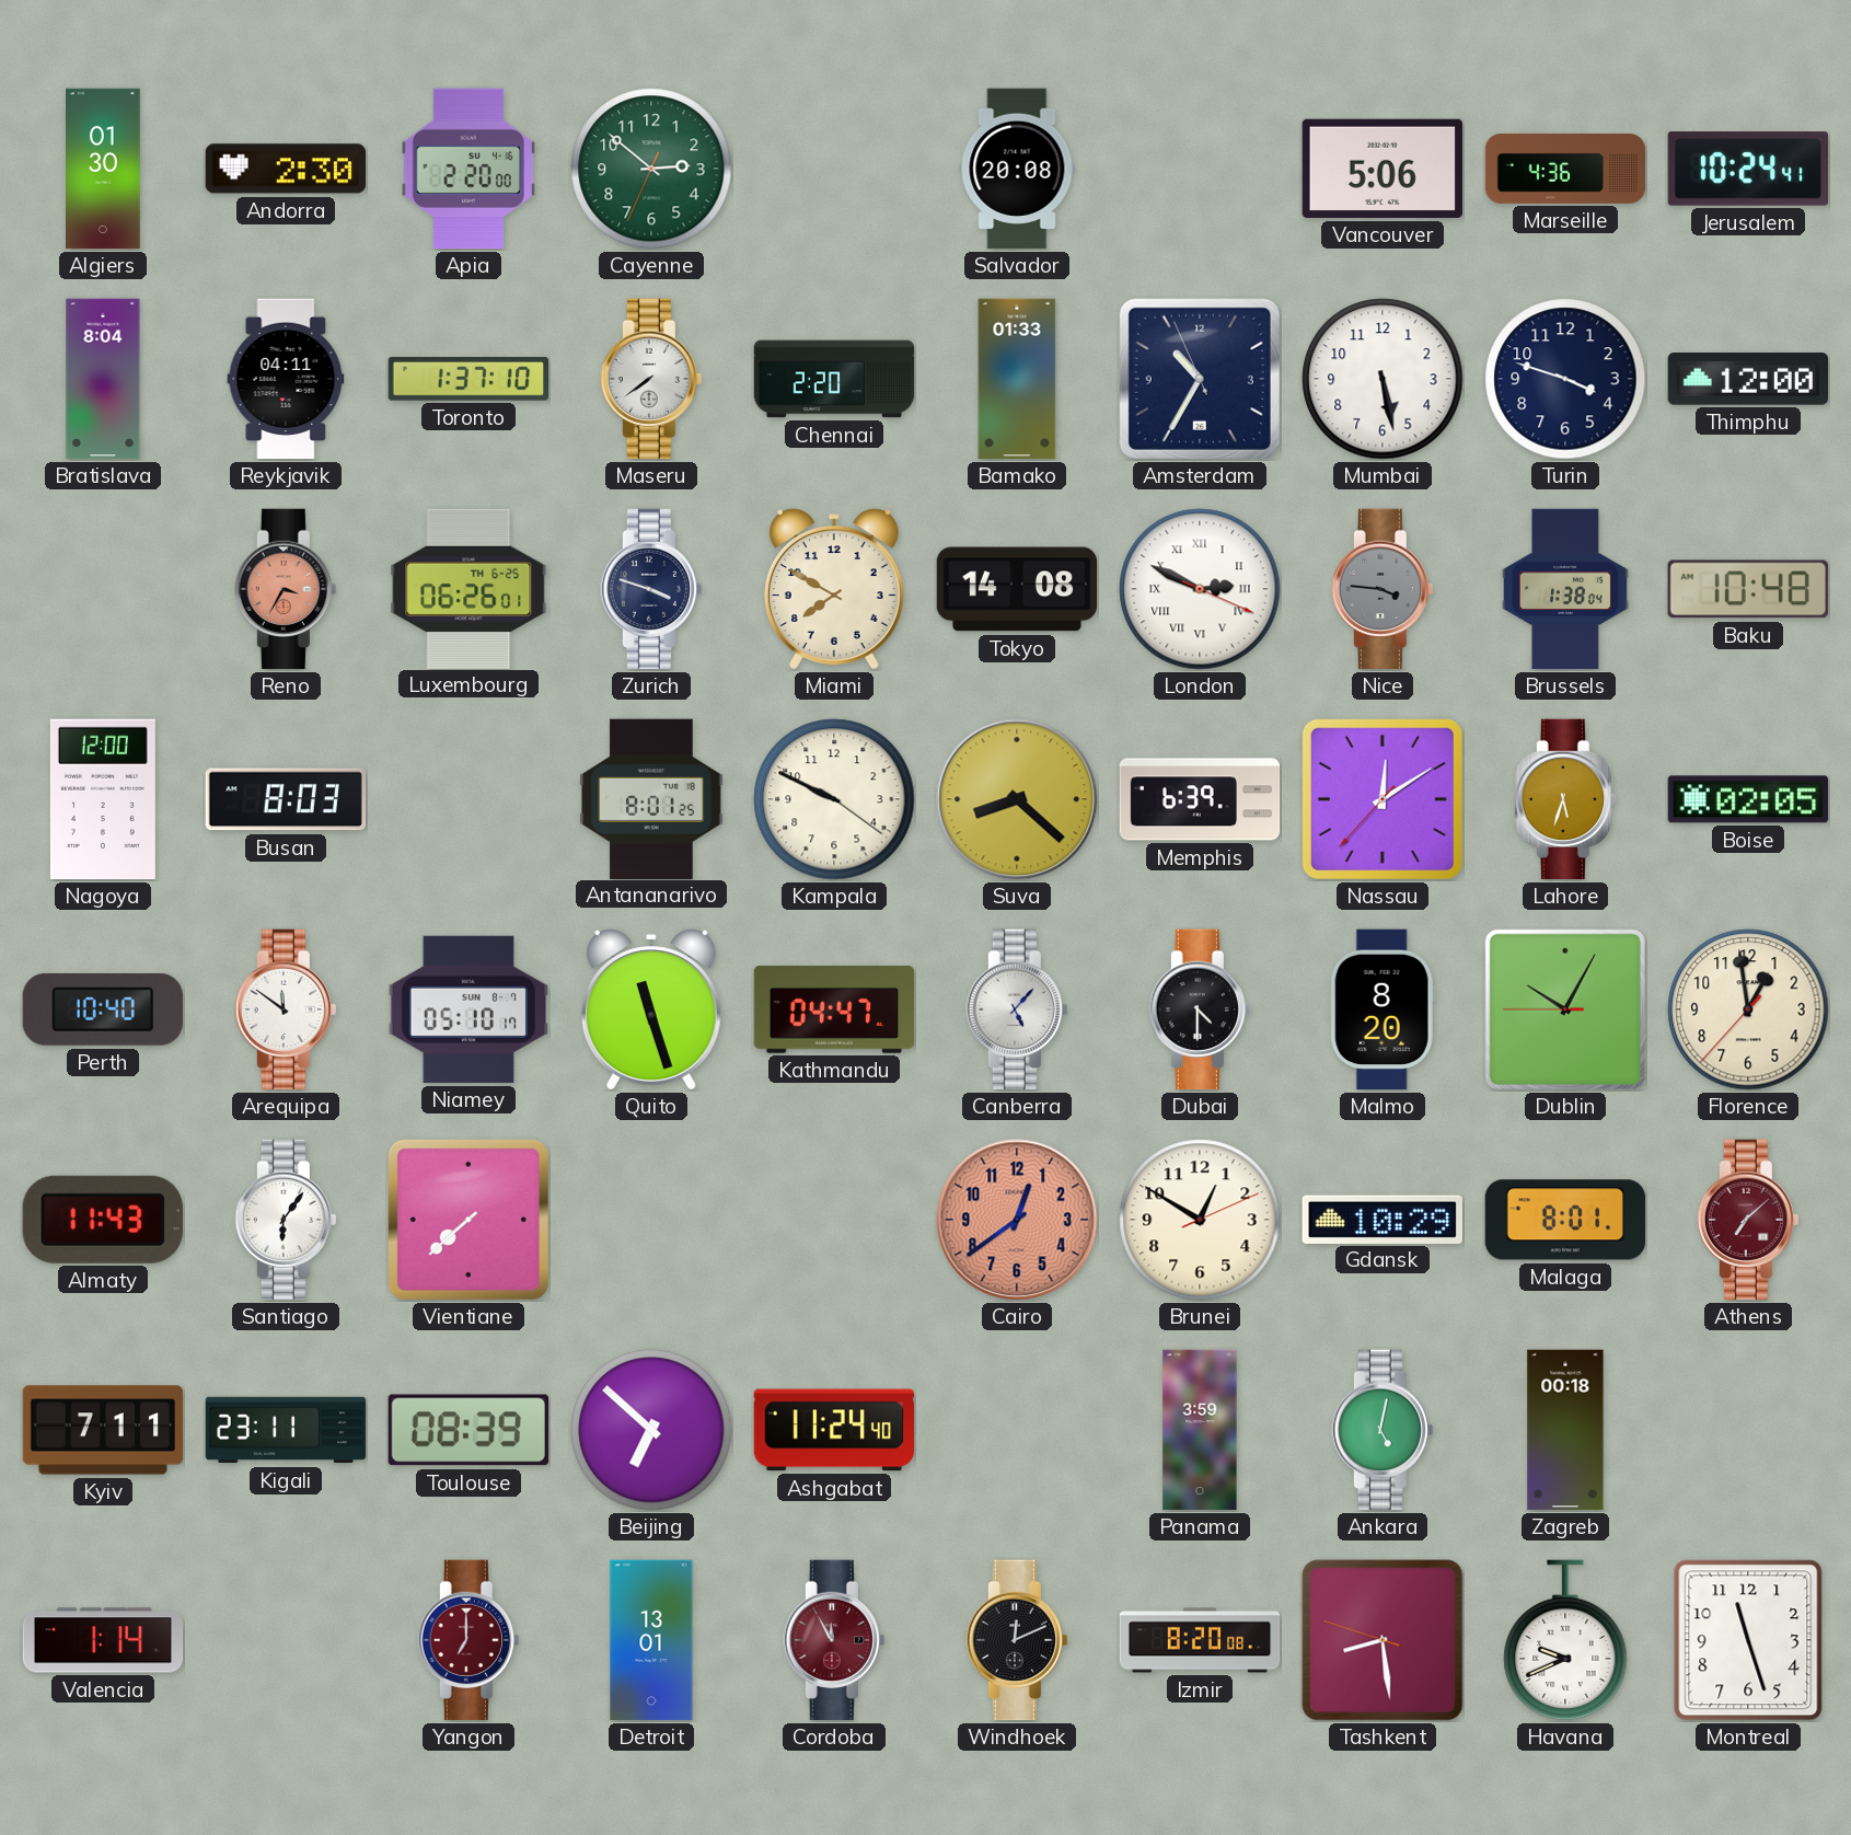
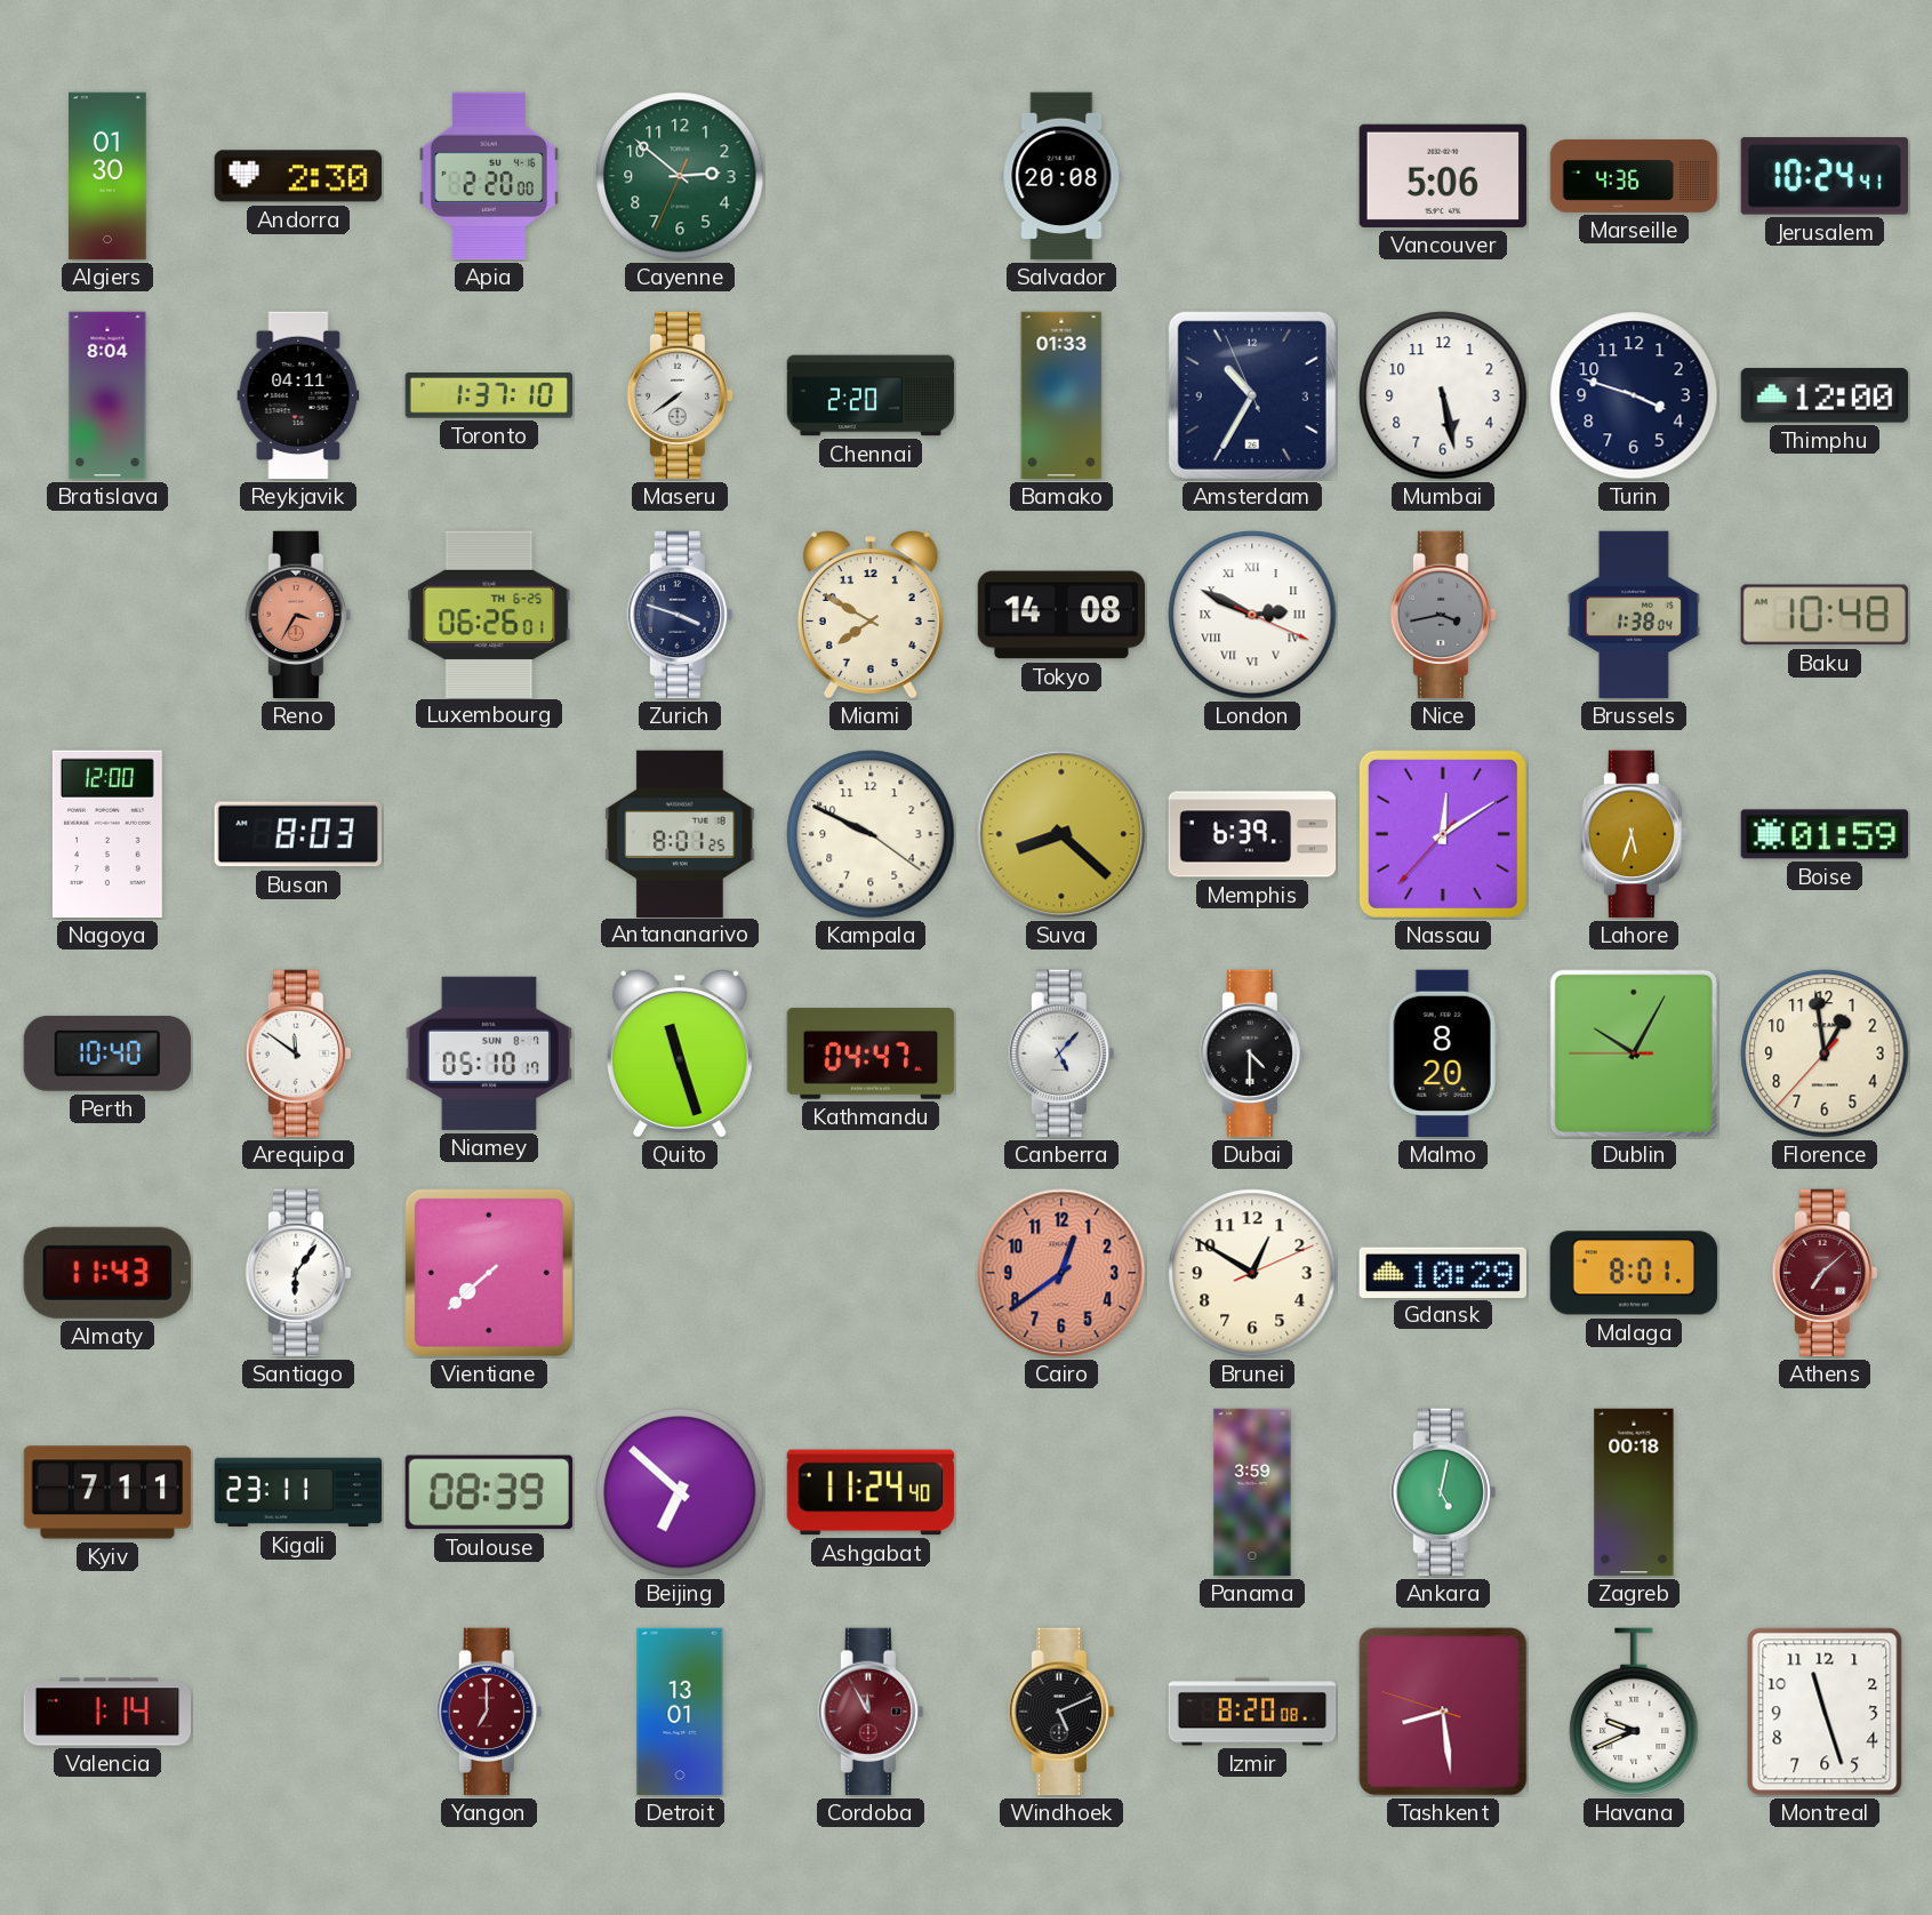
Nice: 3:46 -> 3:43
Boise: 02:05 -> 01:59
Windhoek: 12:11 -> 5:11
